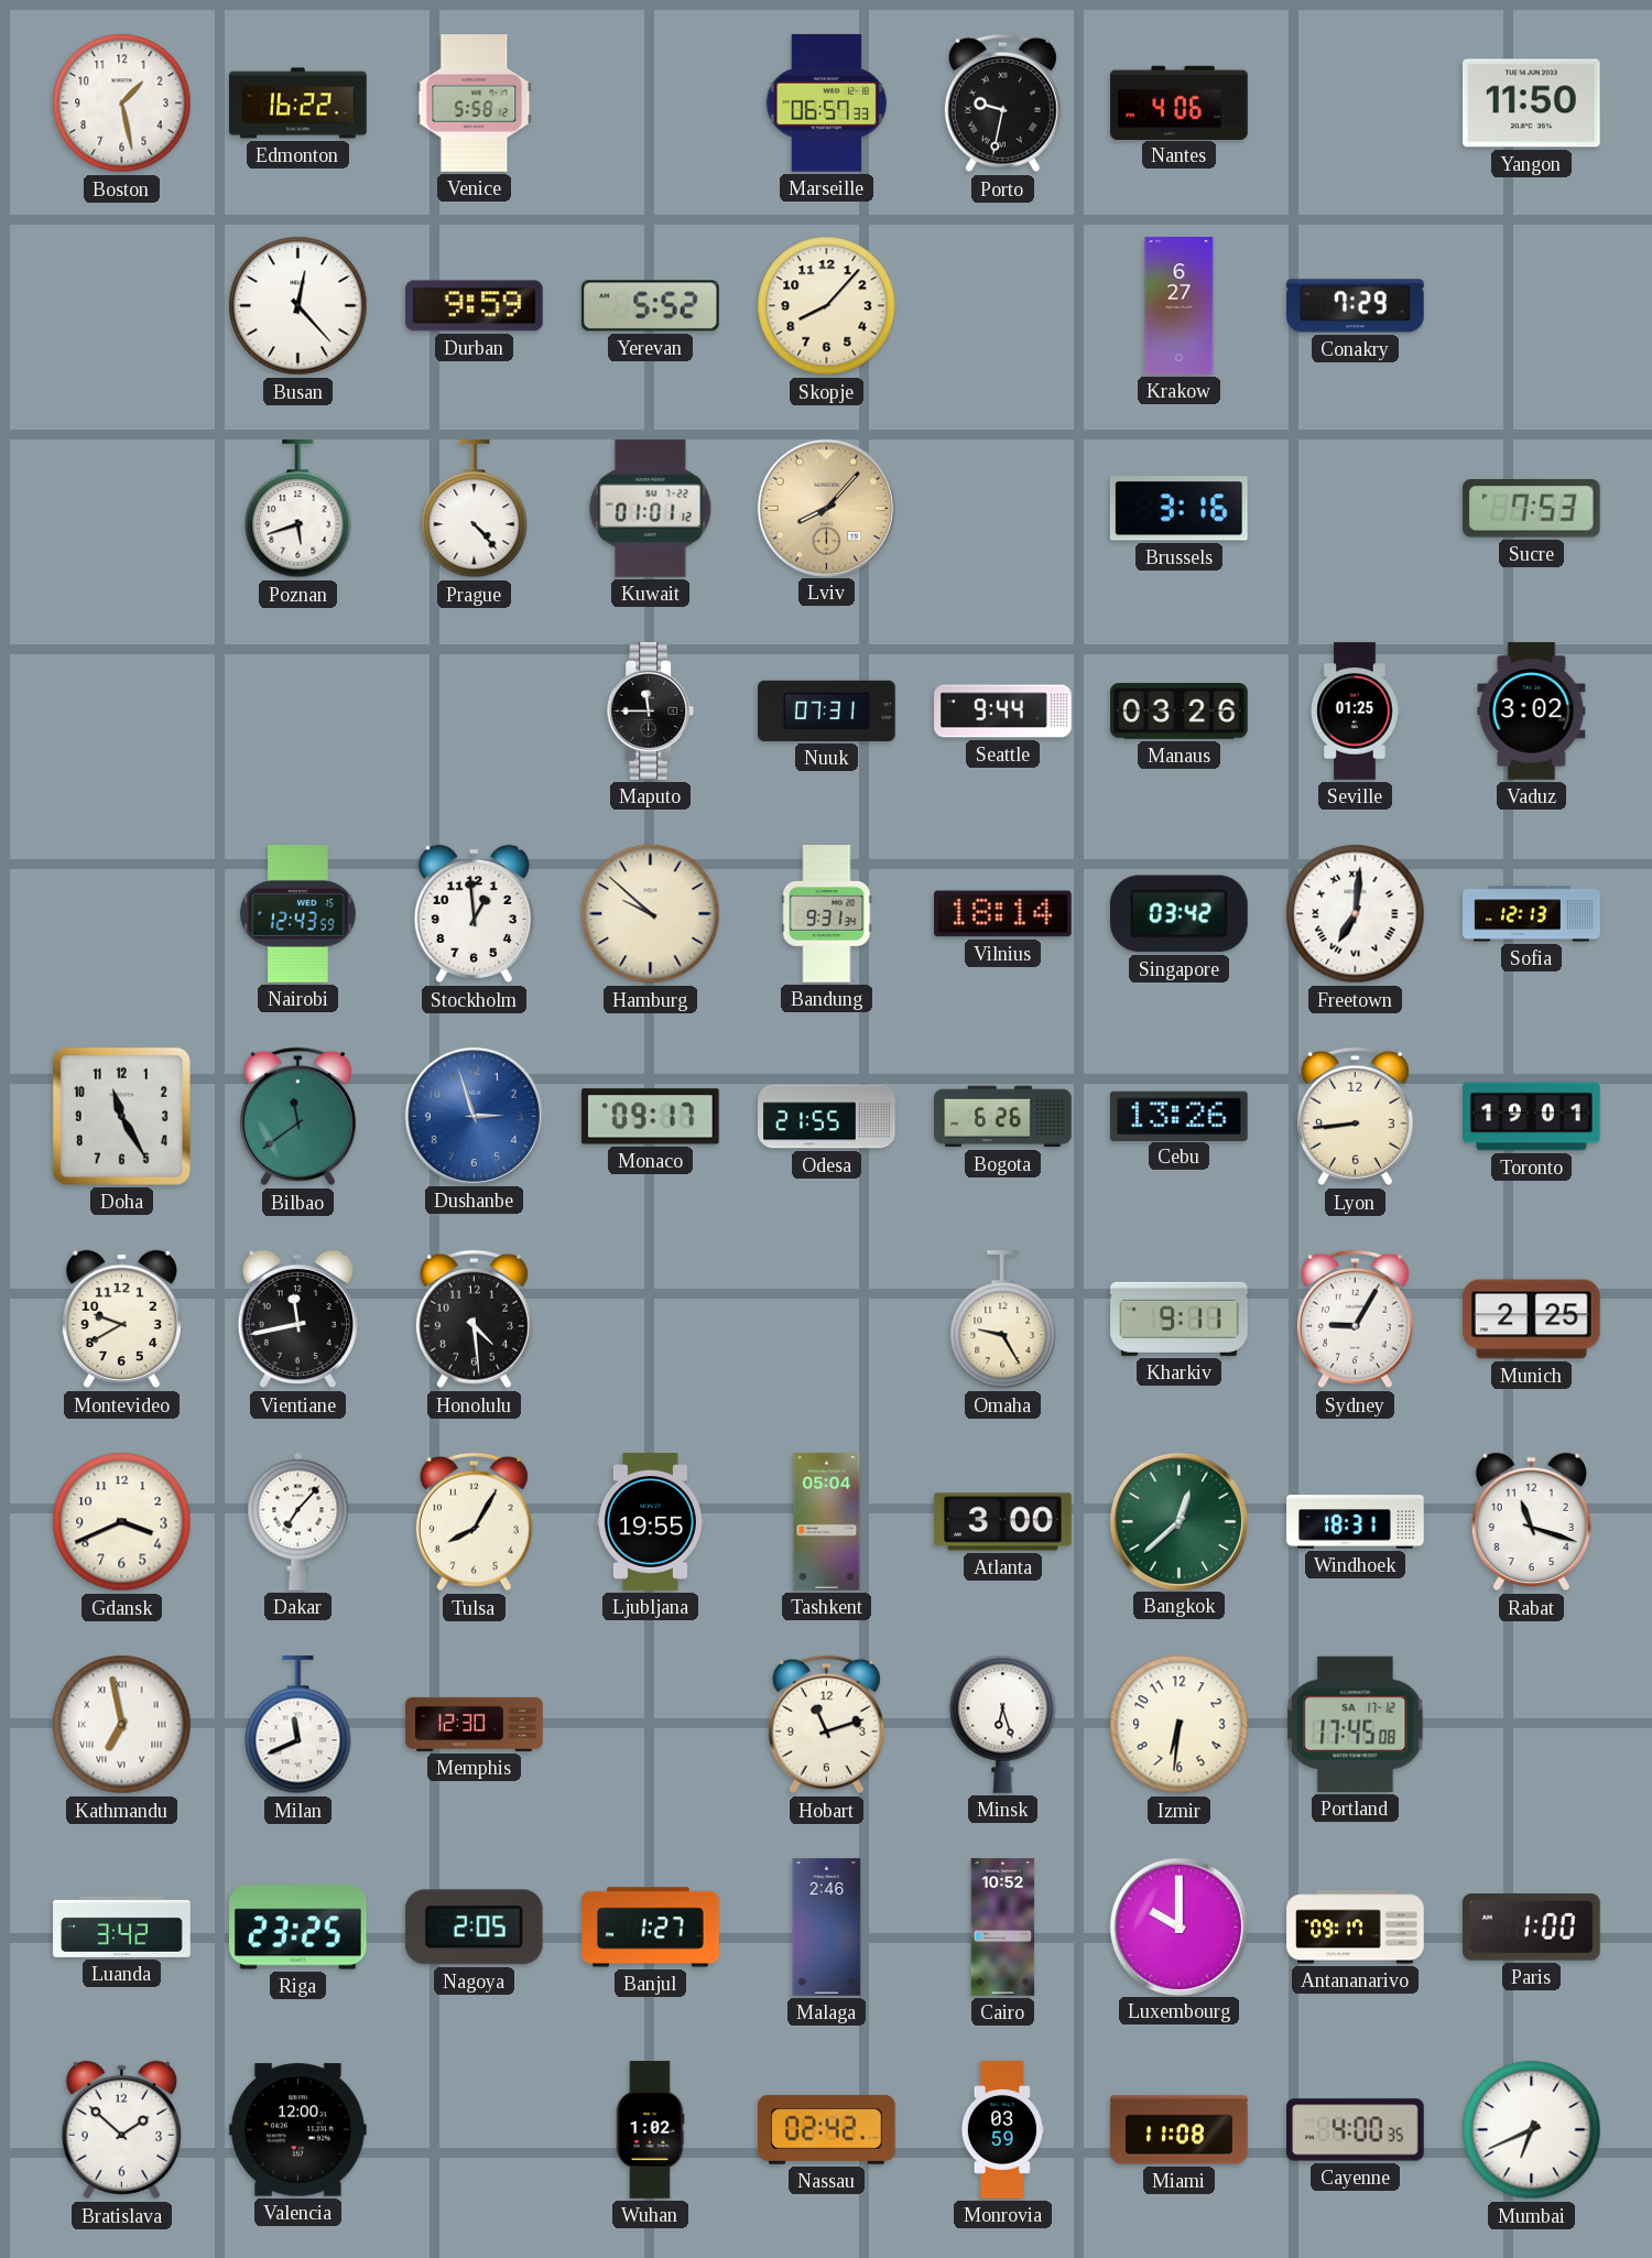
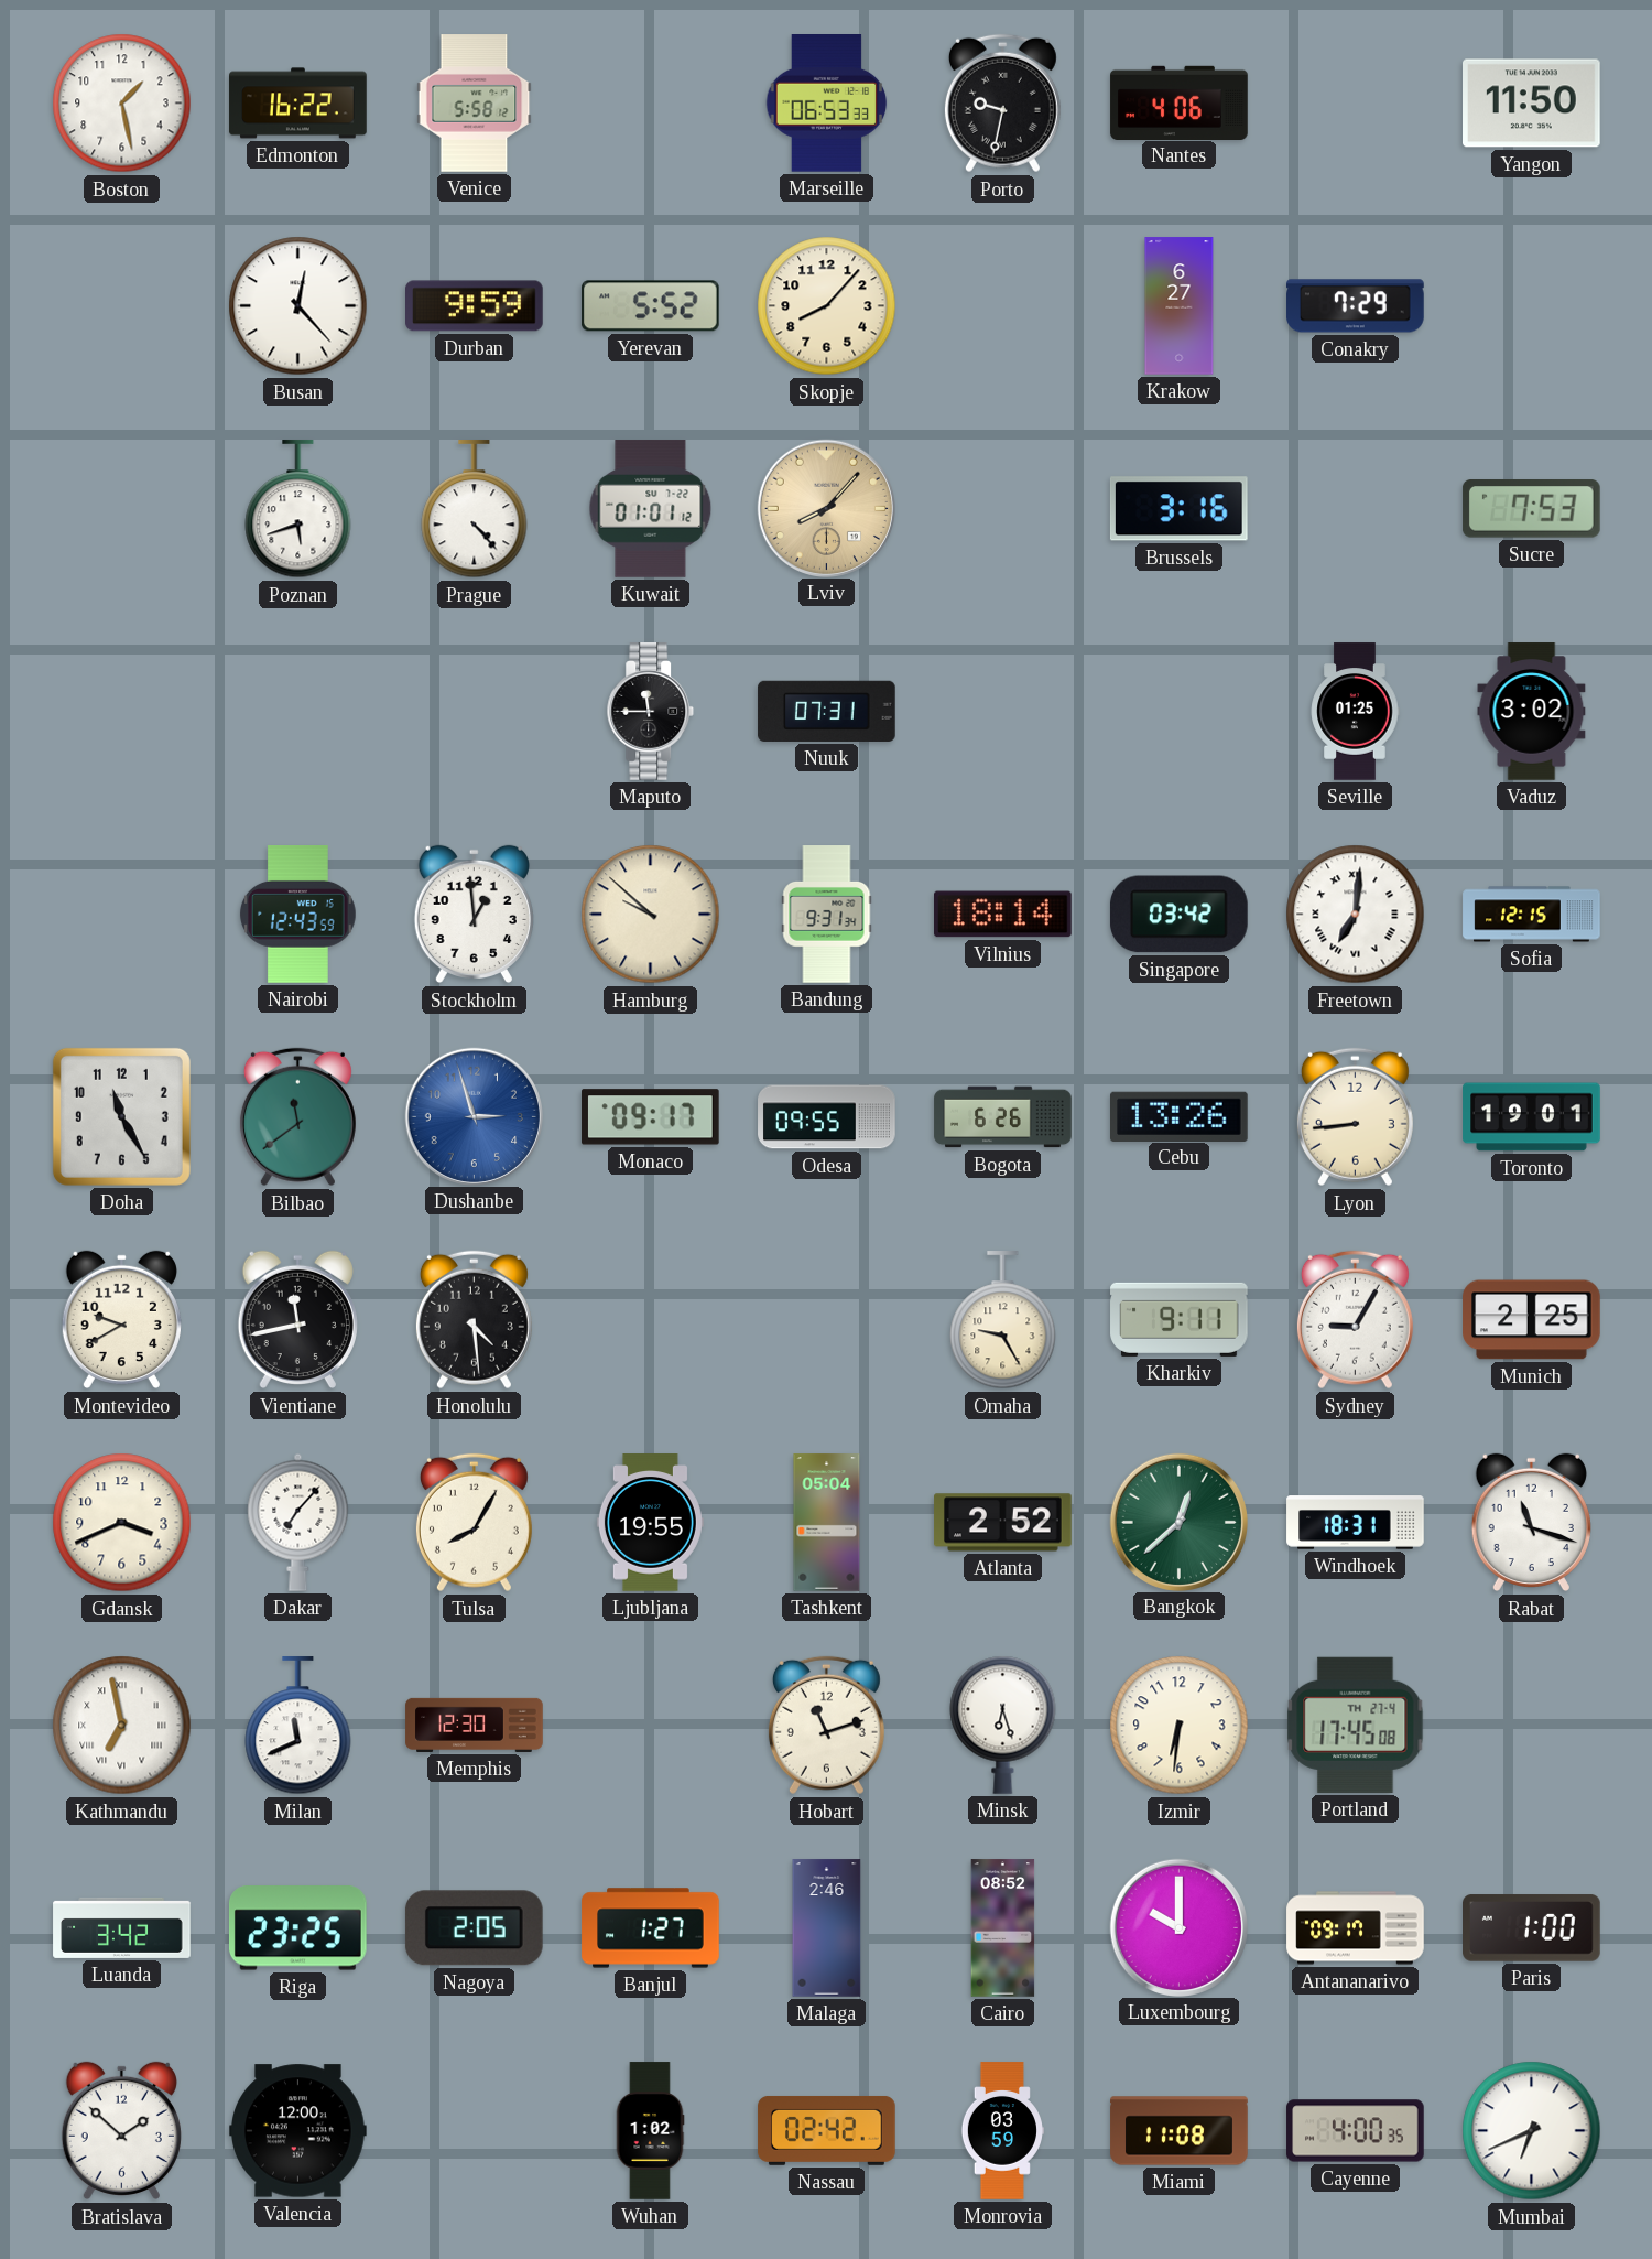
Marseille: 06:57 -> 06:53
Seattle: 9:44 -> none
Manaus: 03:26 -> none
Sofia: 12:13 -> 12:15
Odesa: 21:55 -> 09:55
Atlanta: 3:00 -> 2:52
Portland date: SA 17-12 -> TH 27-4
Cairo: 10:52 -> 08:52
